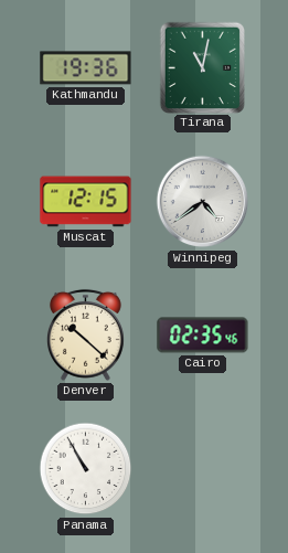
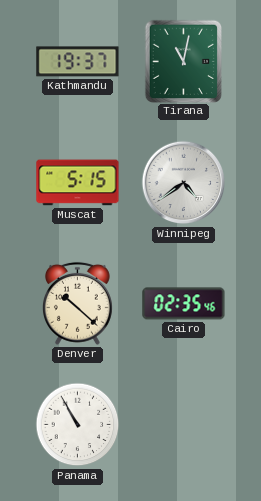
Kathmandu: 19:36 -> 19:37
Muscat: 12:15 -> 5:15
